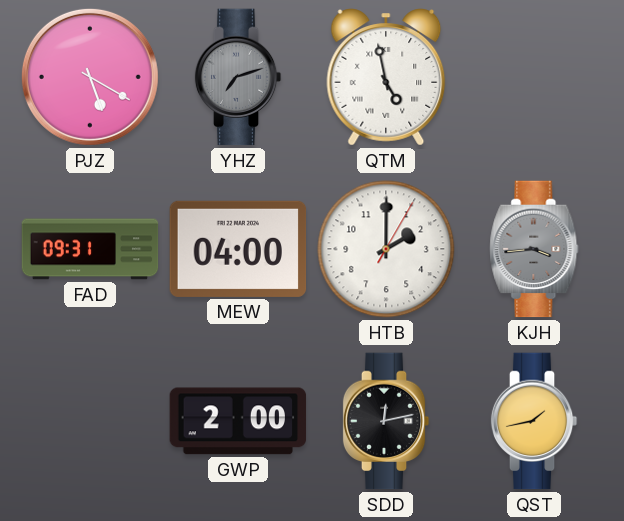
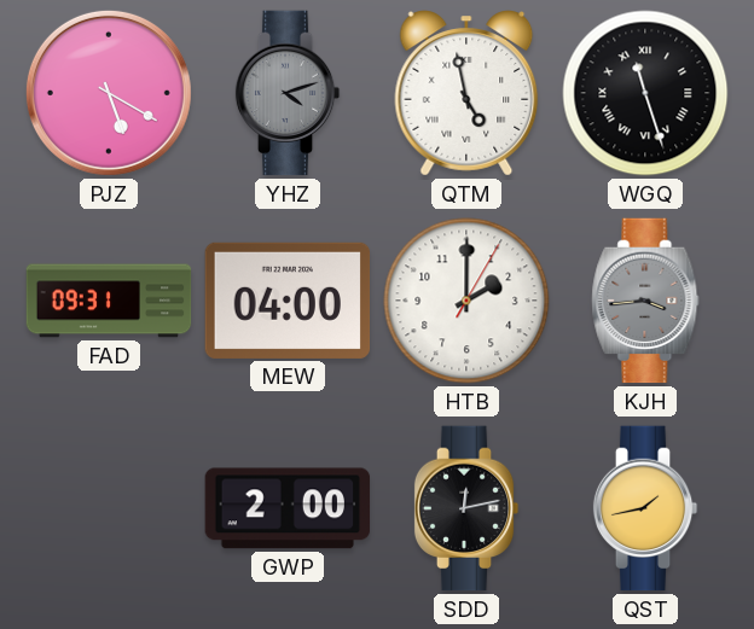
YHZ: 7:12 -> 4:12
WGQ: none -> 11:27
